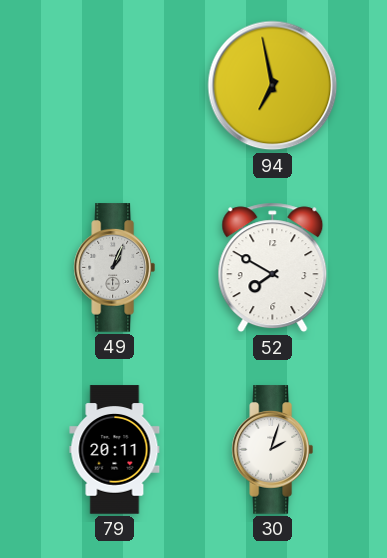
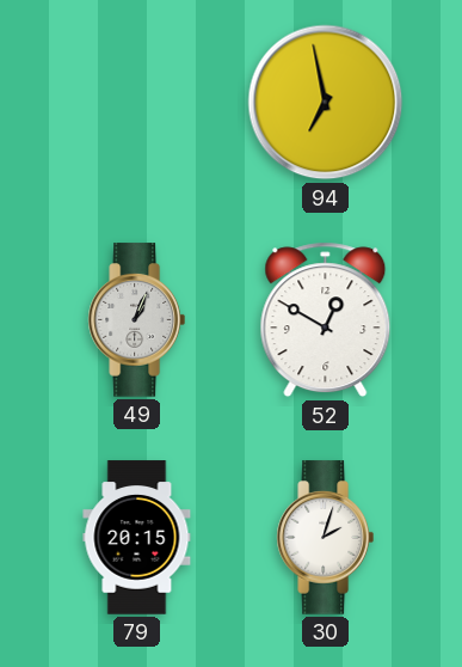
52: 7:50 -> 12:50
79: 20:11 -> 20:15
